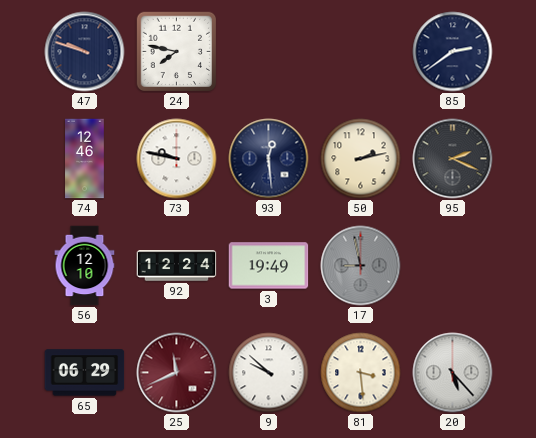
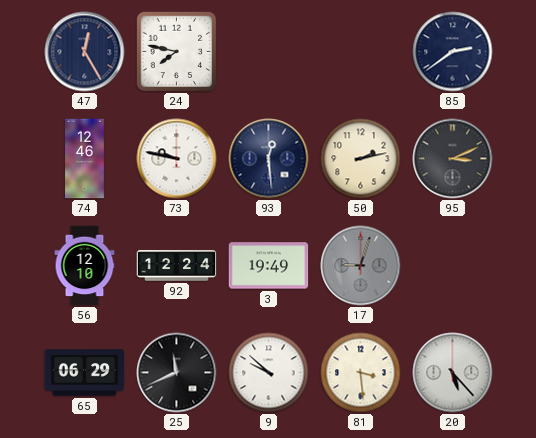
47: 9:48 -> 12:25
95: 2:19 -> 3:11
17: 8:58 -> 9:03
25 dial: burgundy -> black
